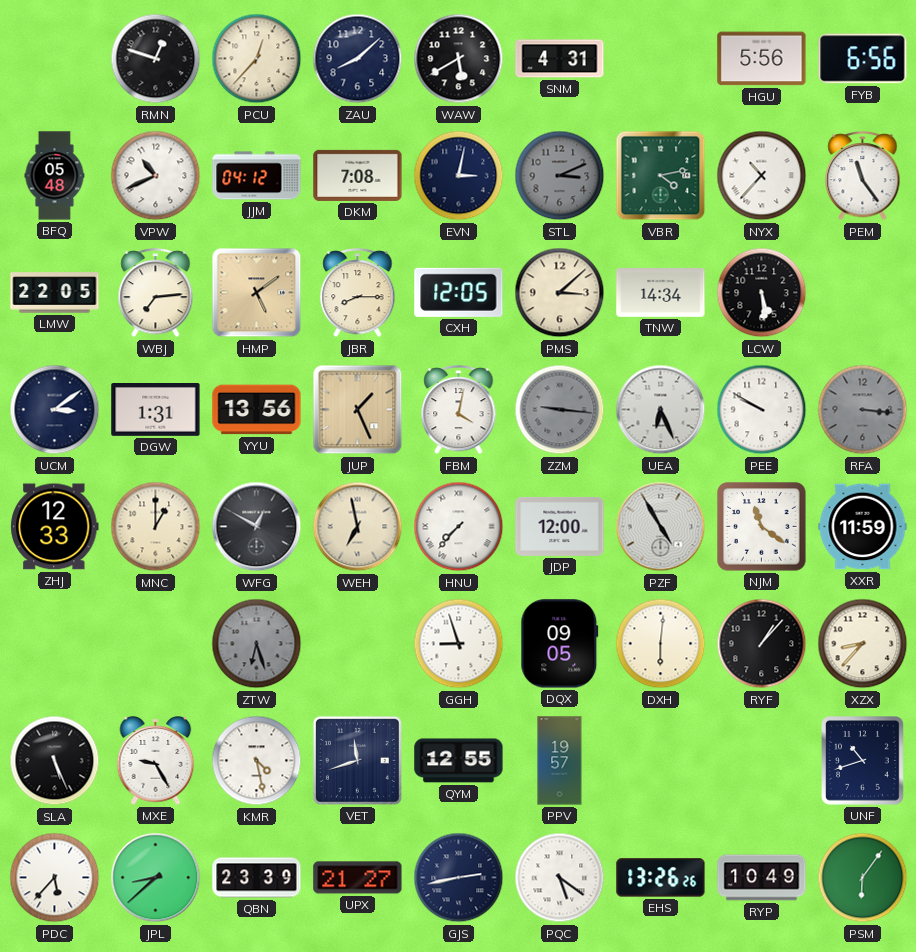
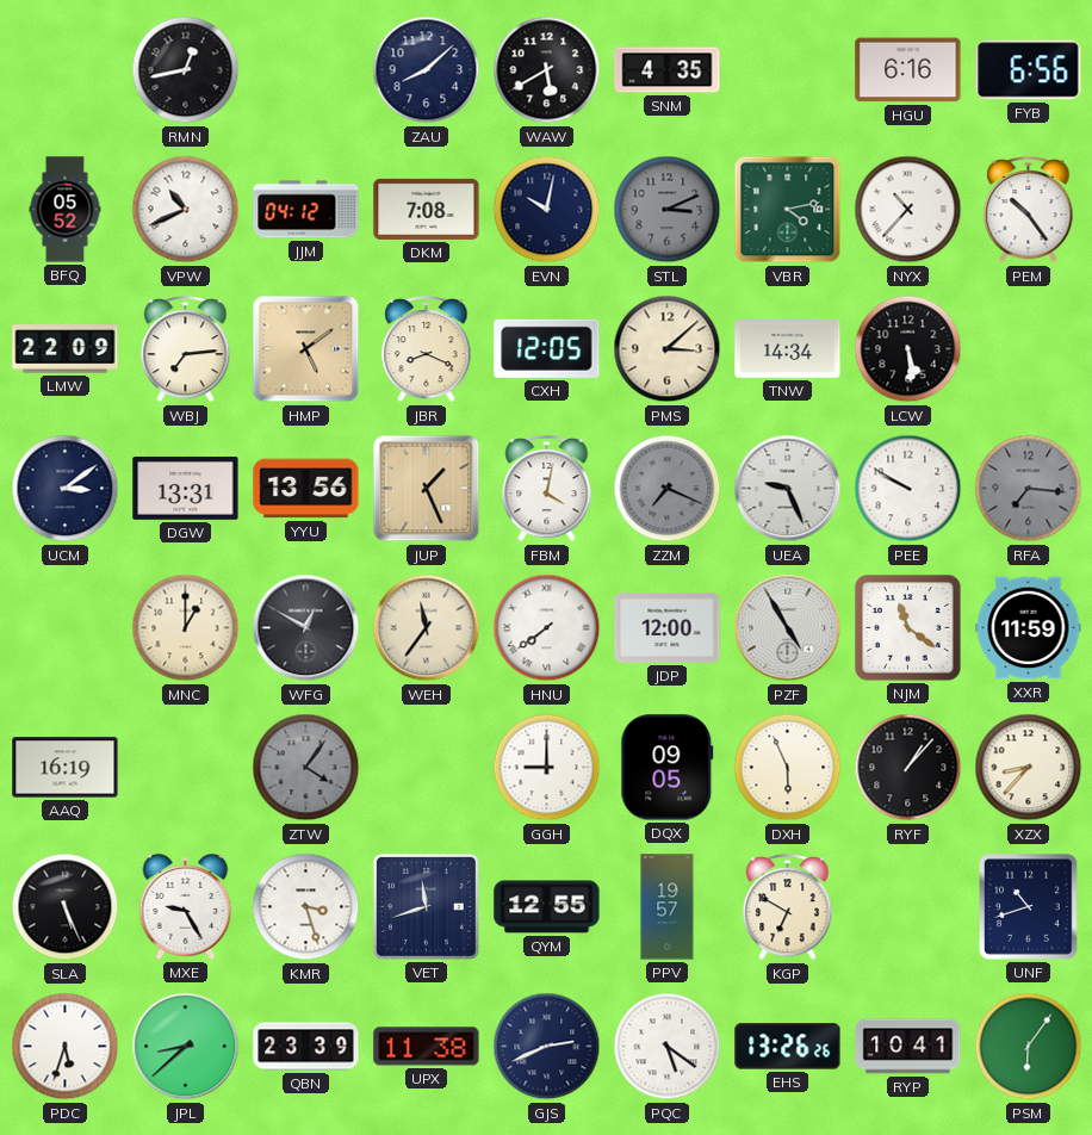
RMN: 12:48 -> 12:43
PCU: 12:37 -> none
SNM: 4:31 -> 4:35
HGU: 5:56 -> 6:16
BFQ: 05:48 -> 05:52
EVN: 3:02 -> 10:02
PEM: 11:24 -> 10:24
LMW: 22:05 -> 22:09
JBR: 8:15 -> 8:19
DGW: 1:31 -> 13:31
ZZM: 9:16 -> 7:19
UEA: 6:26 -> 9:26
RFA: 3:16 -> 7:16
ZHJ: 12:33 -> none
WEH: 6:58 -> 11:36
HNU: 7:37 -> 7:39
AAQ: none -> 16:19
ZTW: 6:27 -> 4:06
GGH: 8:57 -> 9:00
DXH: 6:01 -> 5:56
KMR: 4:28 -> 3:27
KGP: none -> 6:50
PDC: 5:37 -> 5:33
UPX: 21:27 -> 11:38
GJS: 2:43 -> 2:41
RYP: 10:49 -> 10:41
